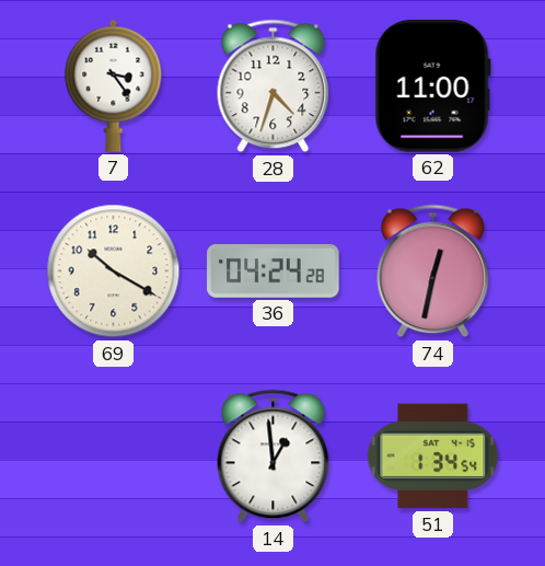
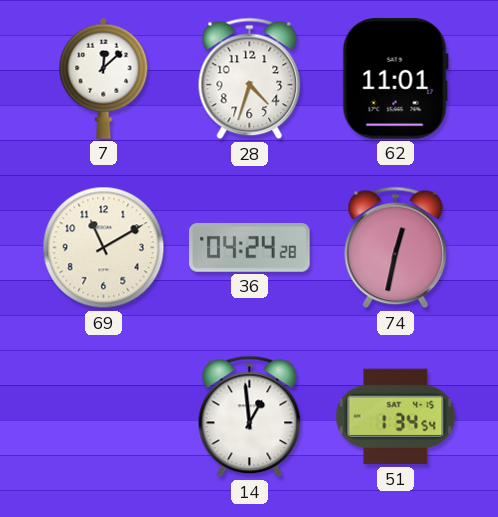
7: 3:24 -> 12:08
62: 11:00 -> 11:01
69: 10:20 -> 11:10
